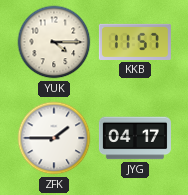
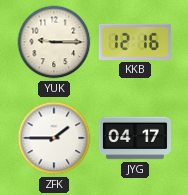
YUK: 4:15 -> 9:15
KKB: 11:57 -> 12:16
